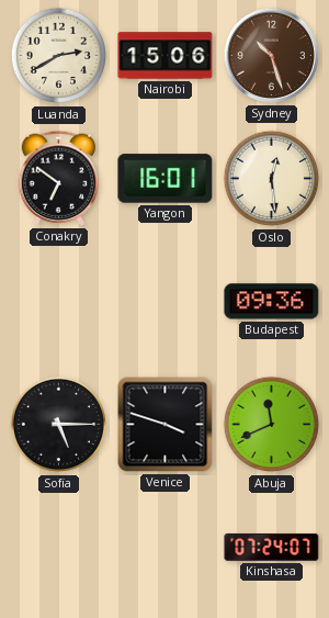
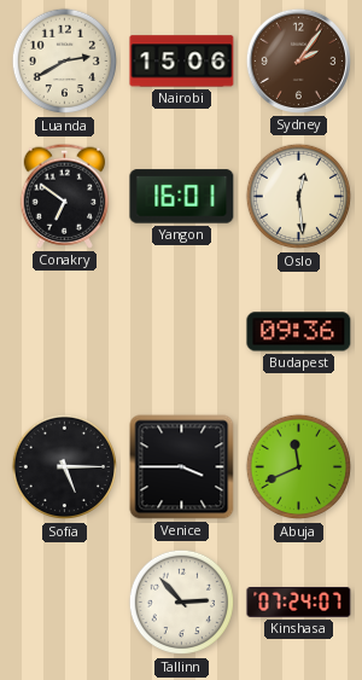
Sydney: 10:27 -> 2:06
Venice: 3:48 -> 3:45
Tallinn: none -> 2:53
